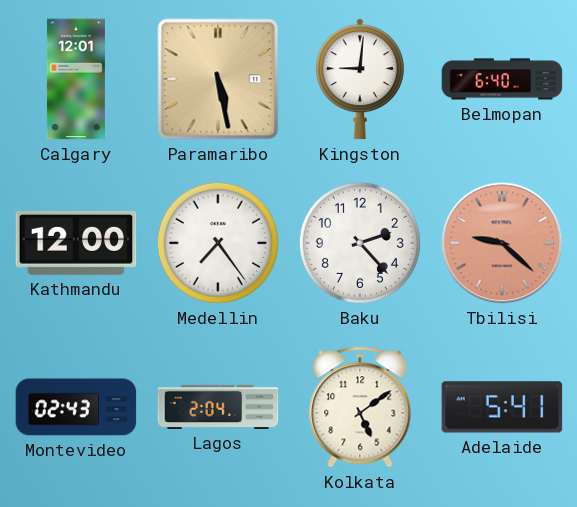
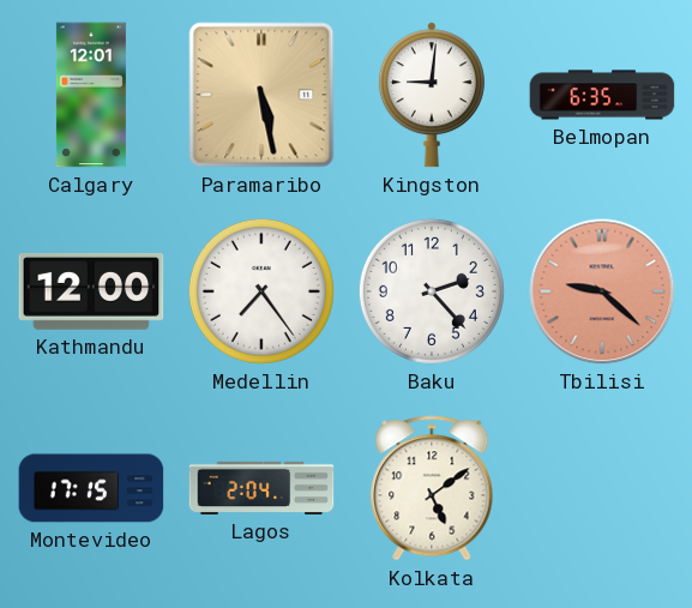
Belmopan: 6:40 -> 6:35
Montevideo: 02:43 -> 17:15
Adelaide: 5:41 -> none
